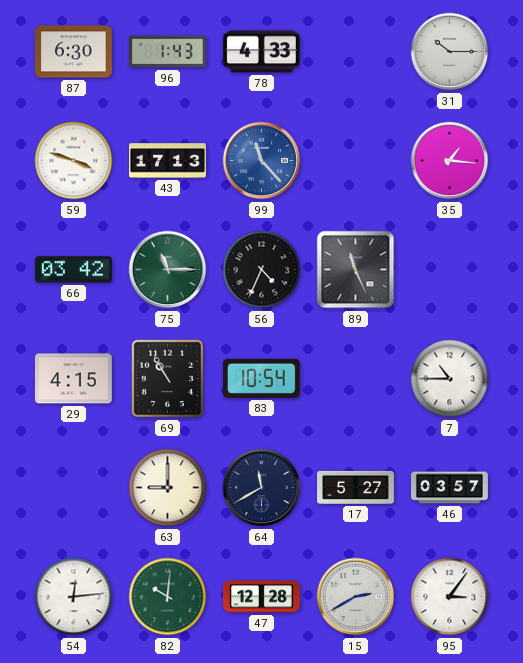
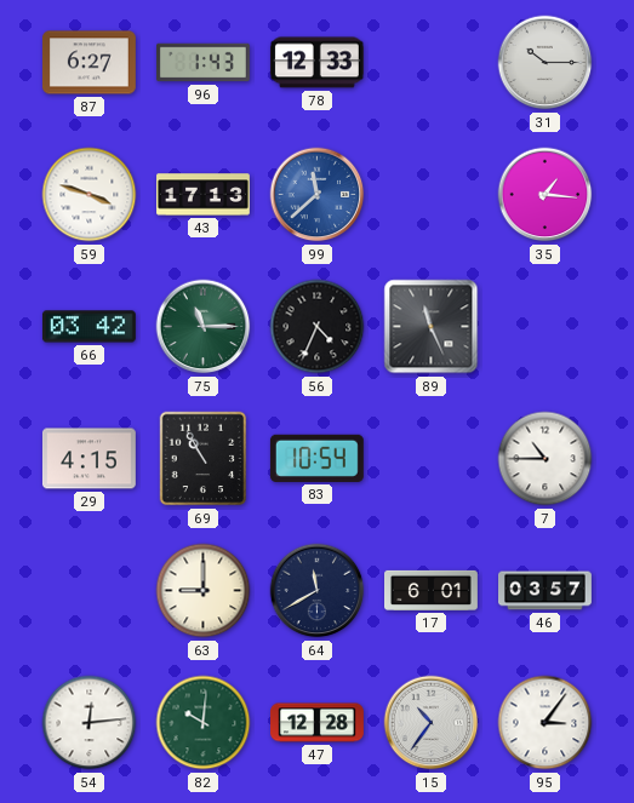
87: 6:30 -> 6:27
78: 4:33 -> 12:33
99: 11:23 -> 11:38
17: 5:27 -> 6:01
15: 2:40 -> 10:36
